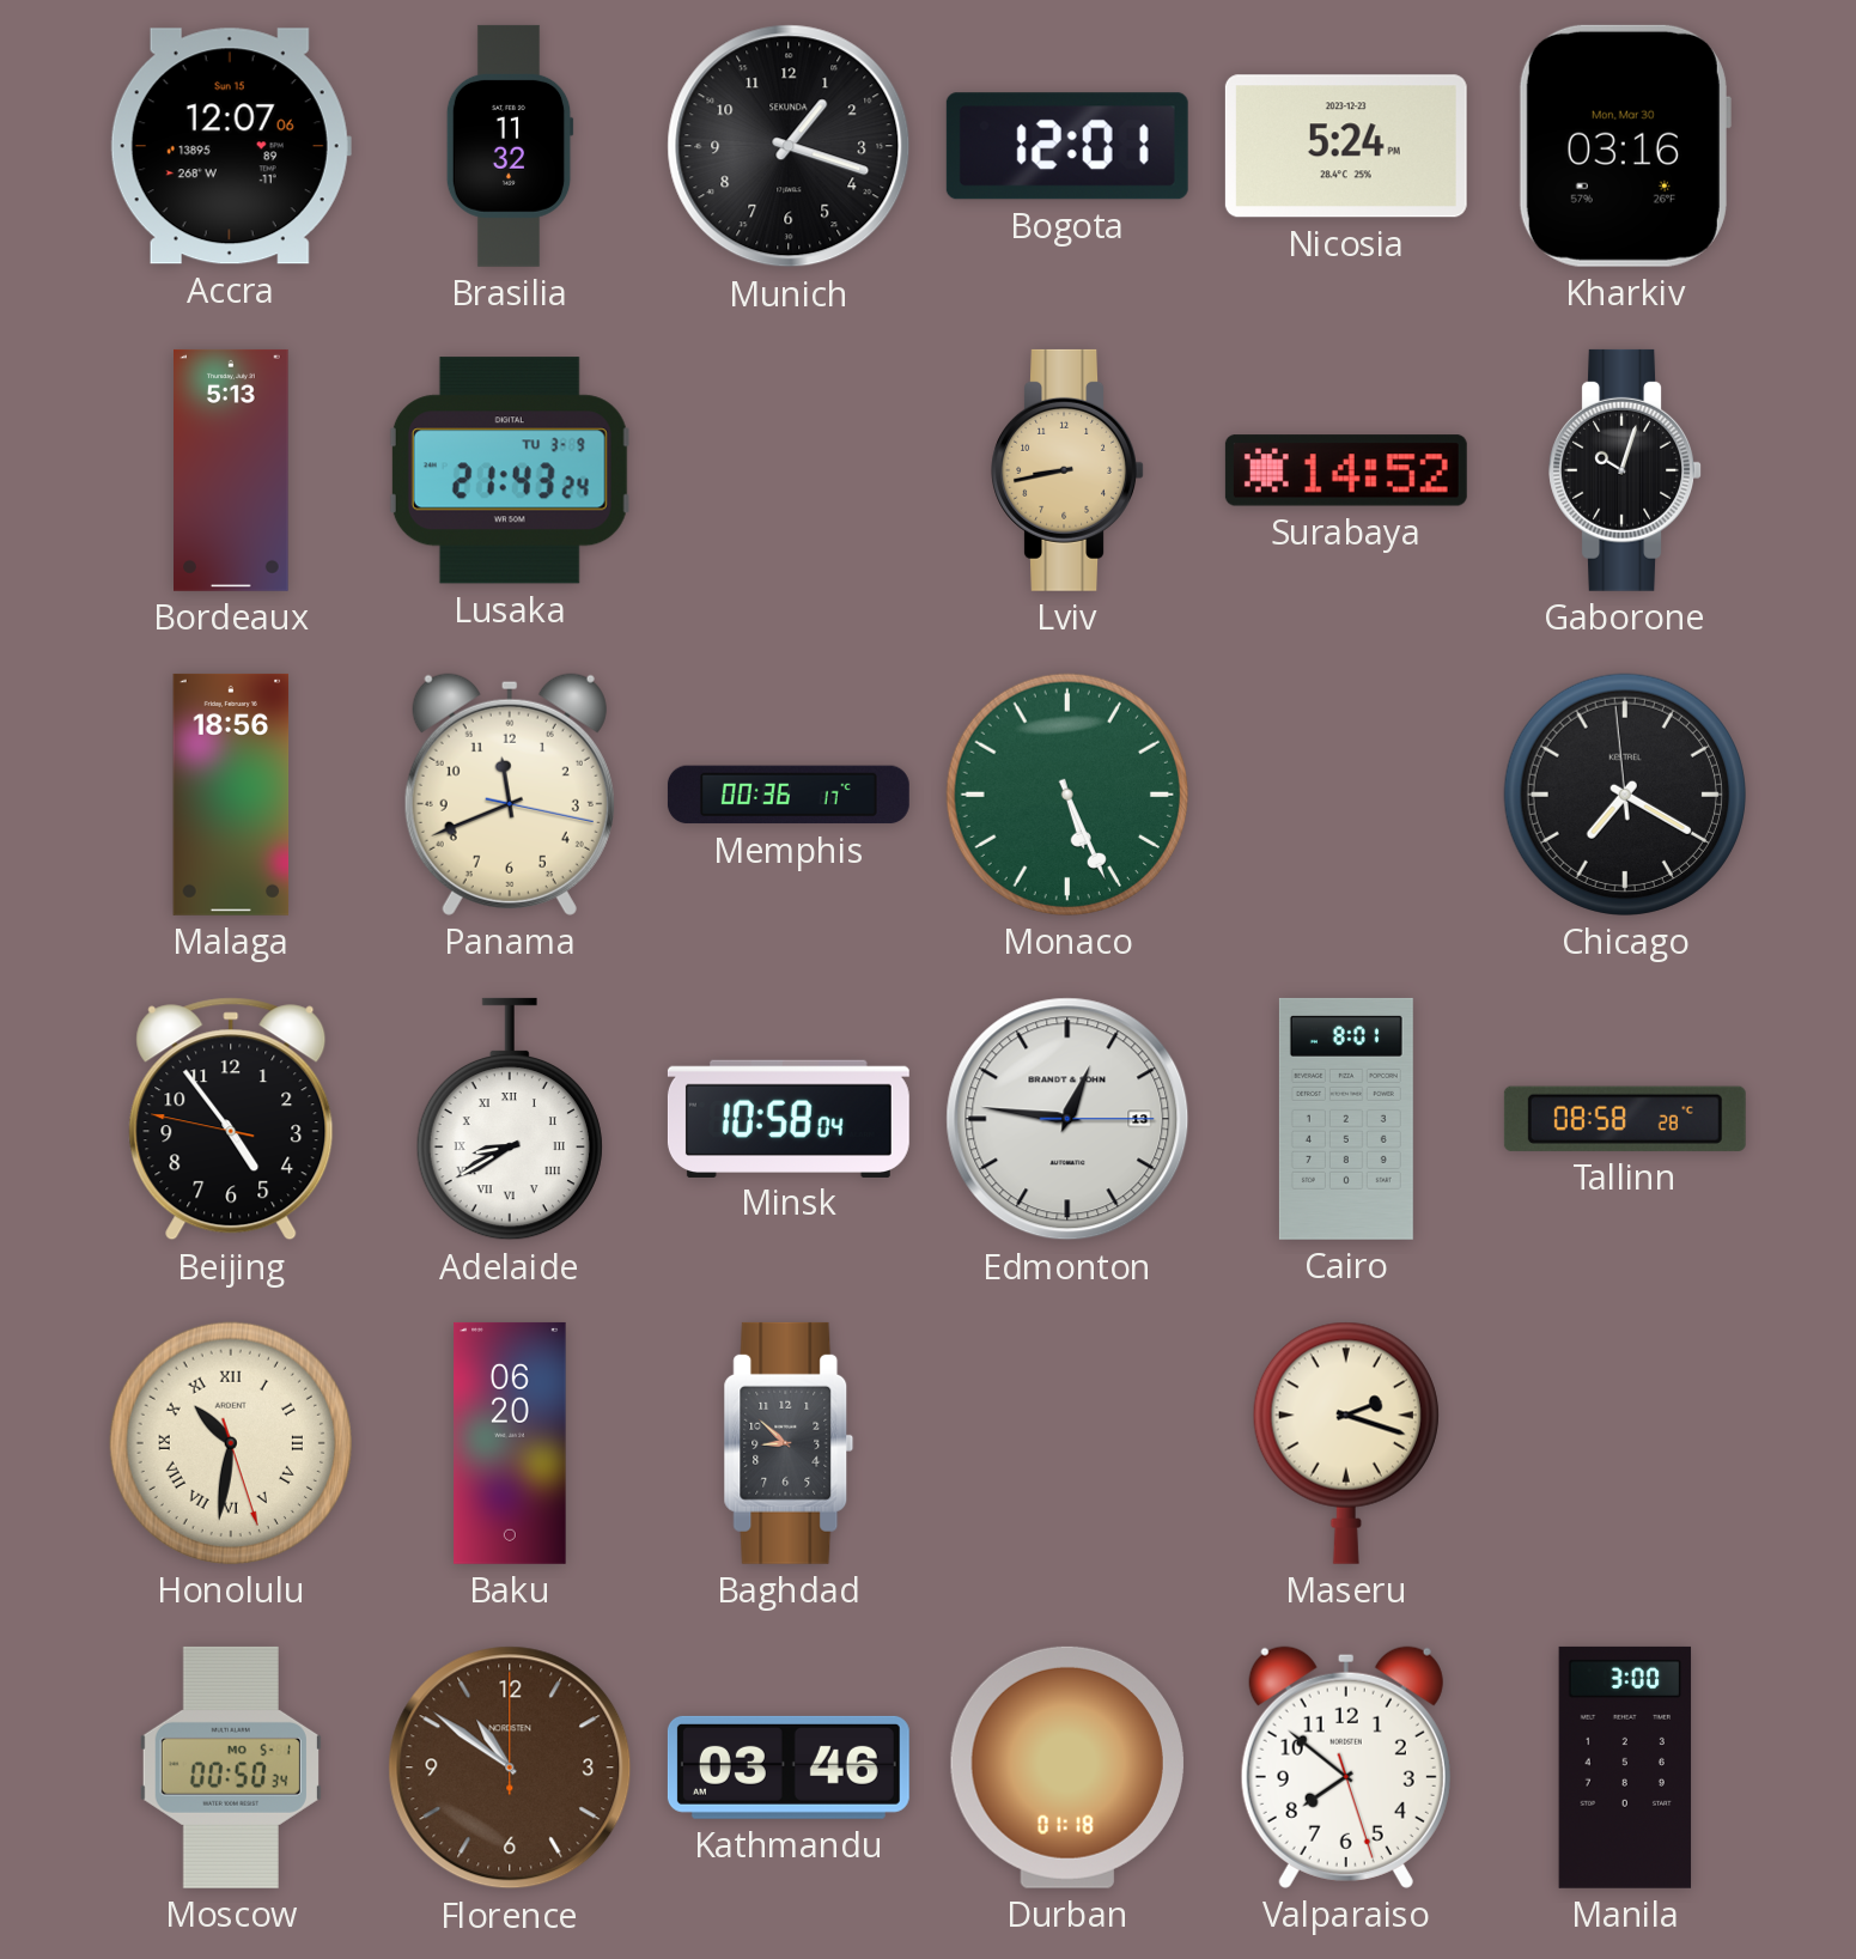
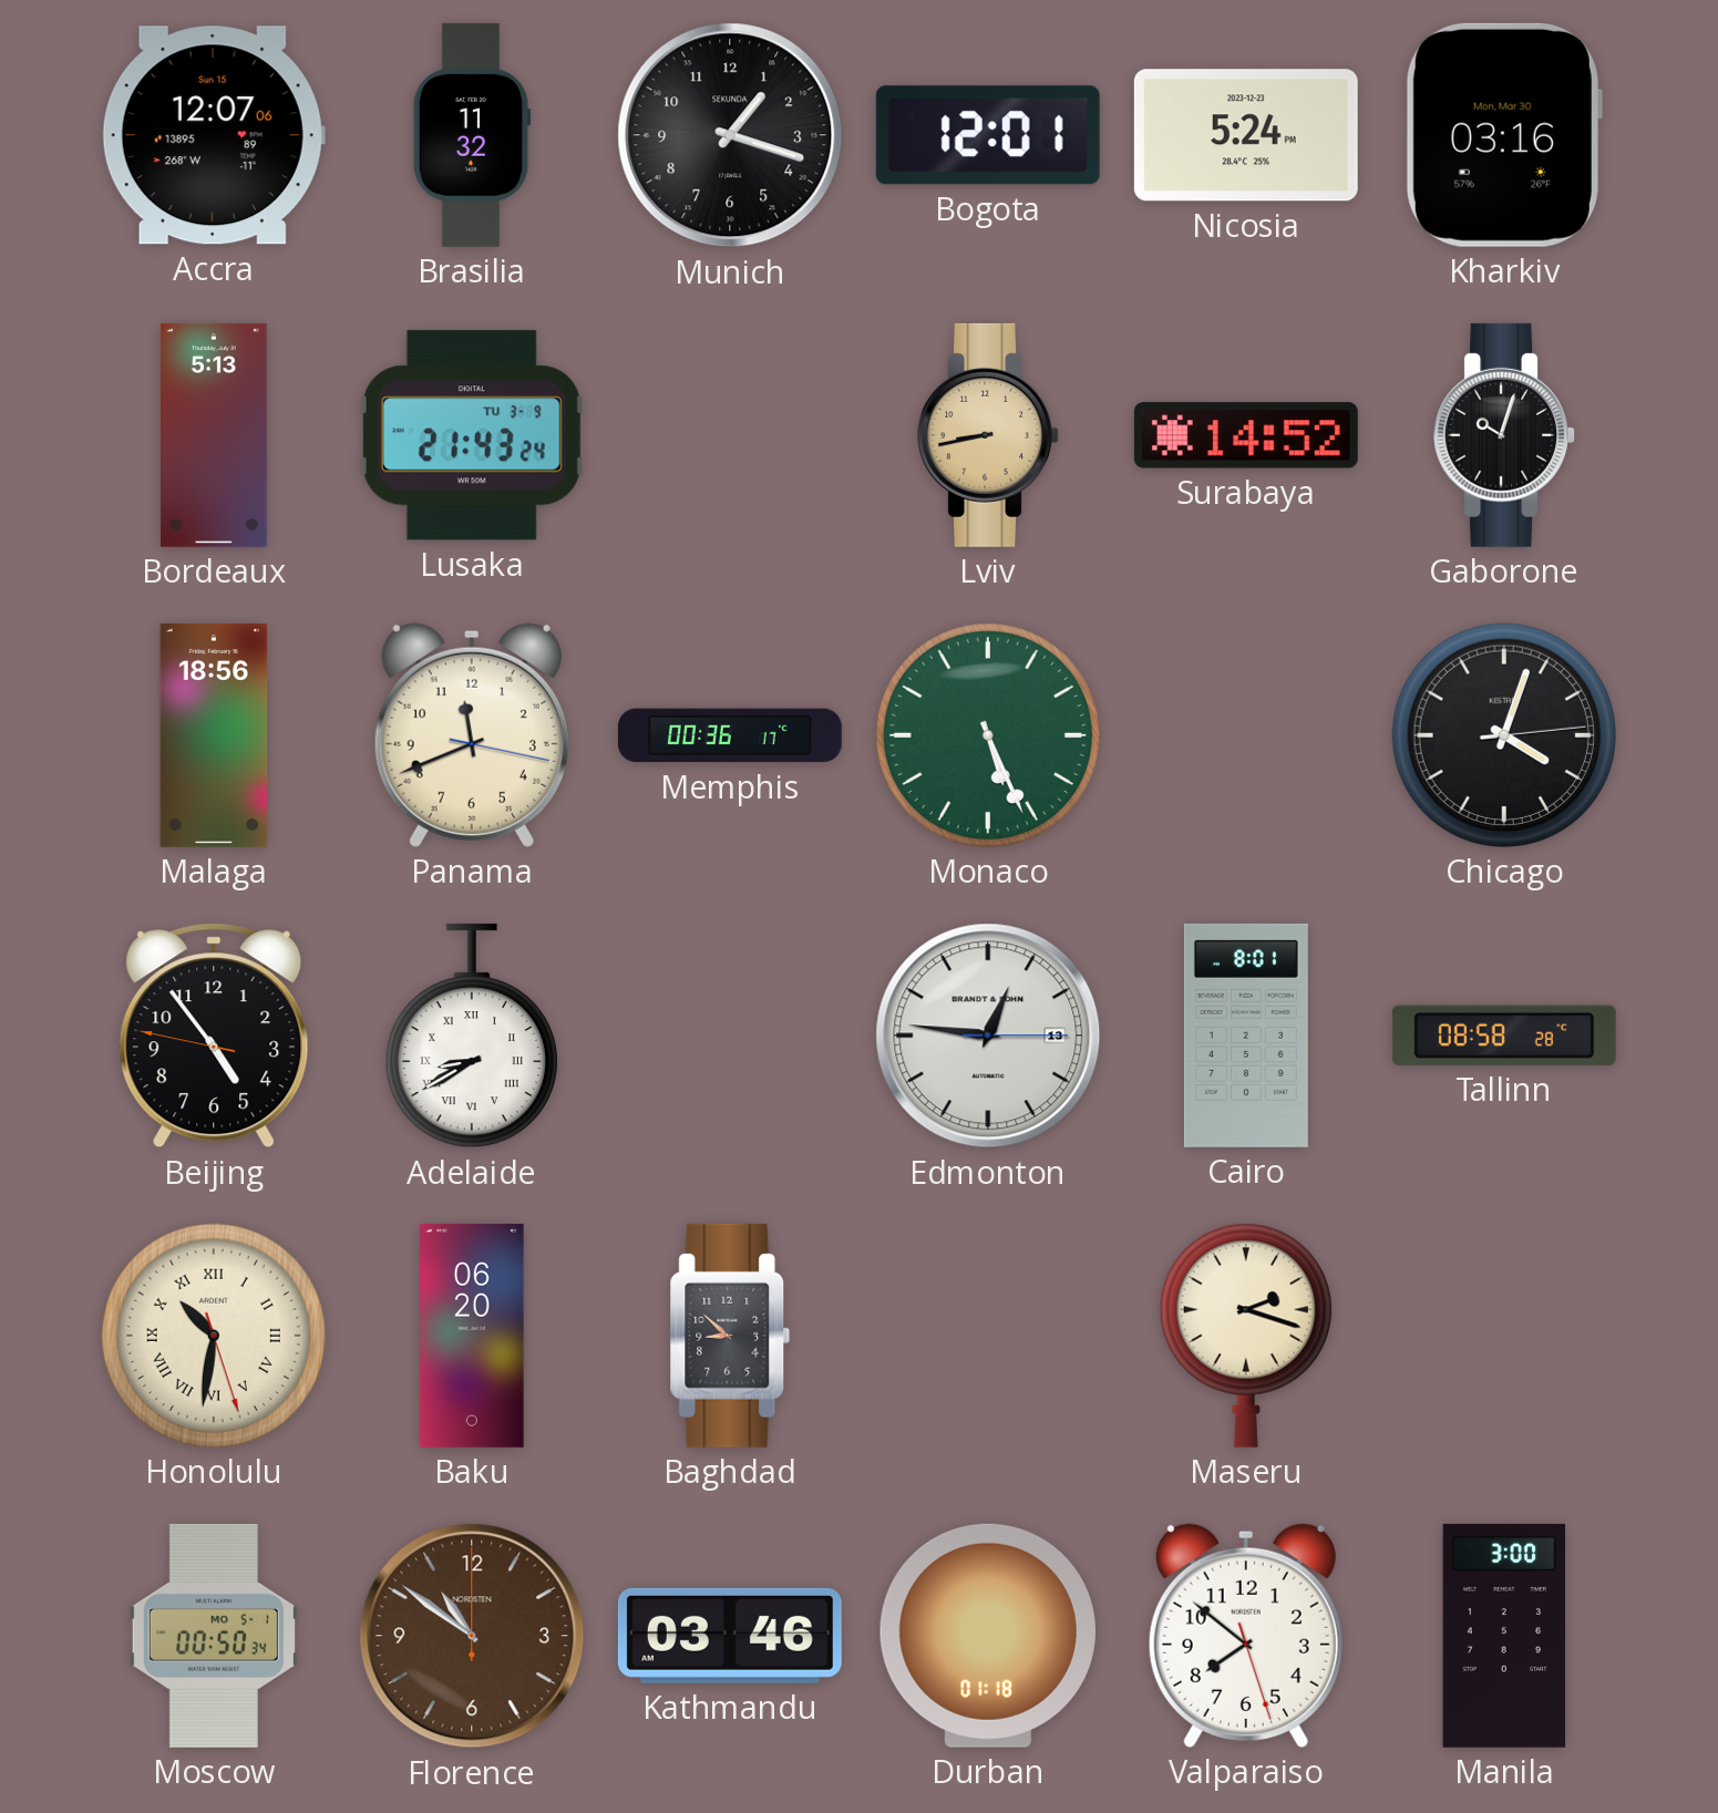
Chicago: 7:19 -> 4:03
Minsk: 10:58 -> none
